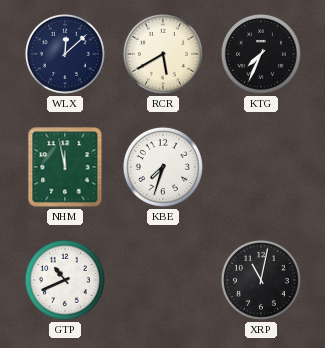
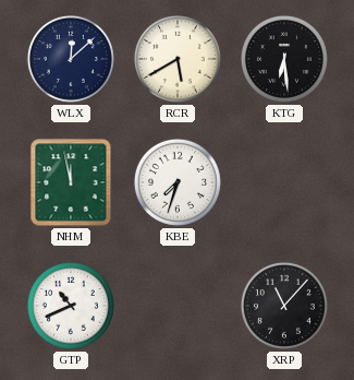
KTG: 7:34 -> 6:29
XRP: 11:02 -> 11:07
